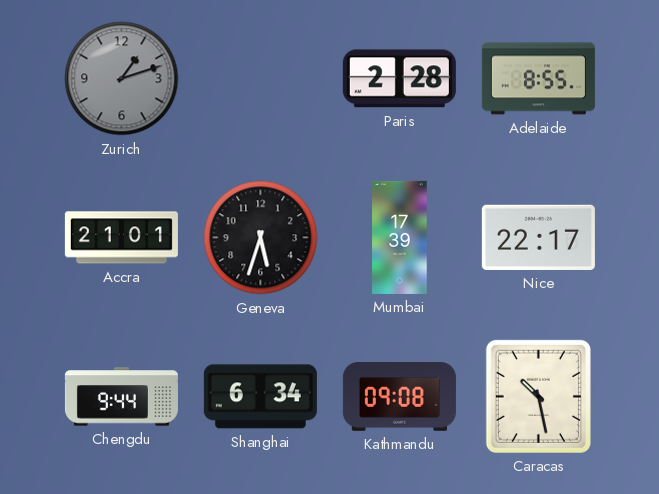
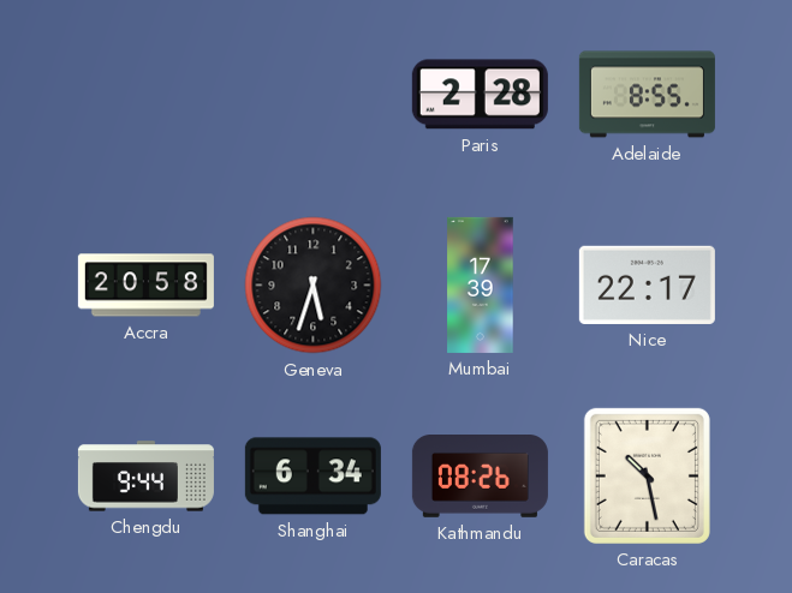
Zurich: 1:12 -> none
Accra: 21:01 -> 20:58
Kathmandu: 09:08 -> 08:26
